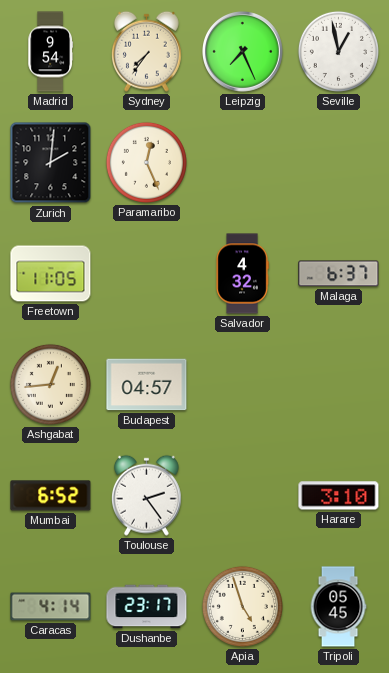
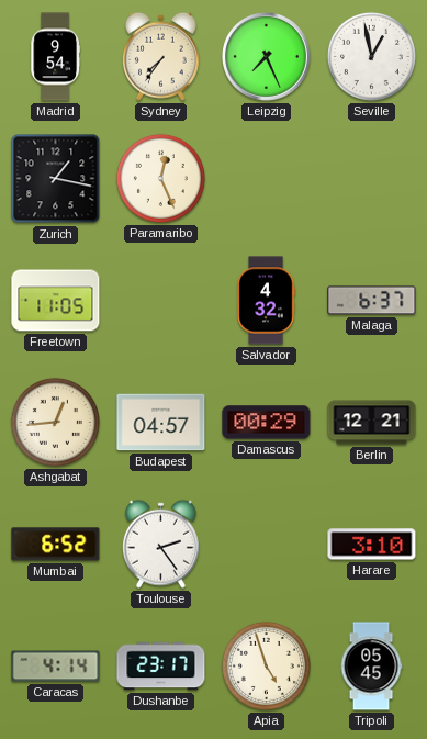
Zurich: 2:01 -> 1:17
Damascus: none -> 00:29
Berlin: none -> 12:21
